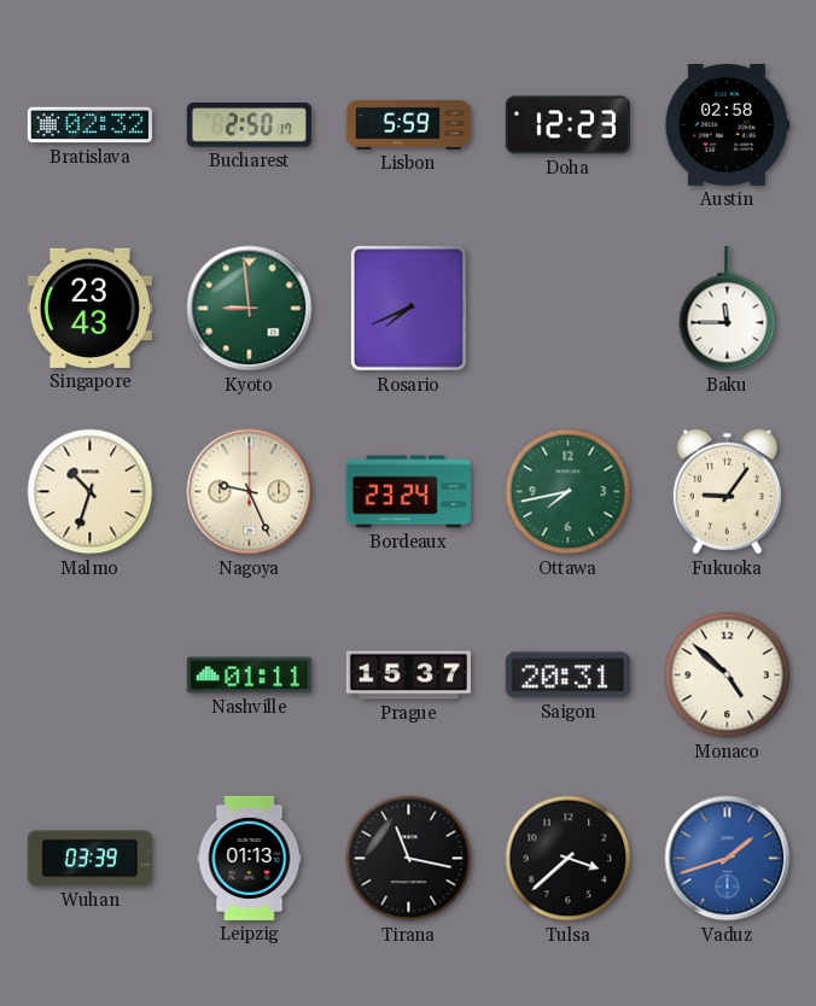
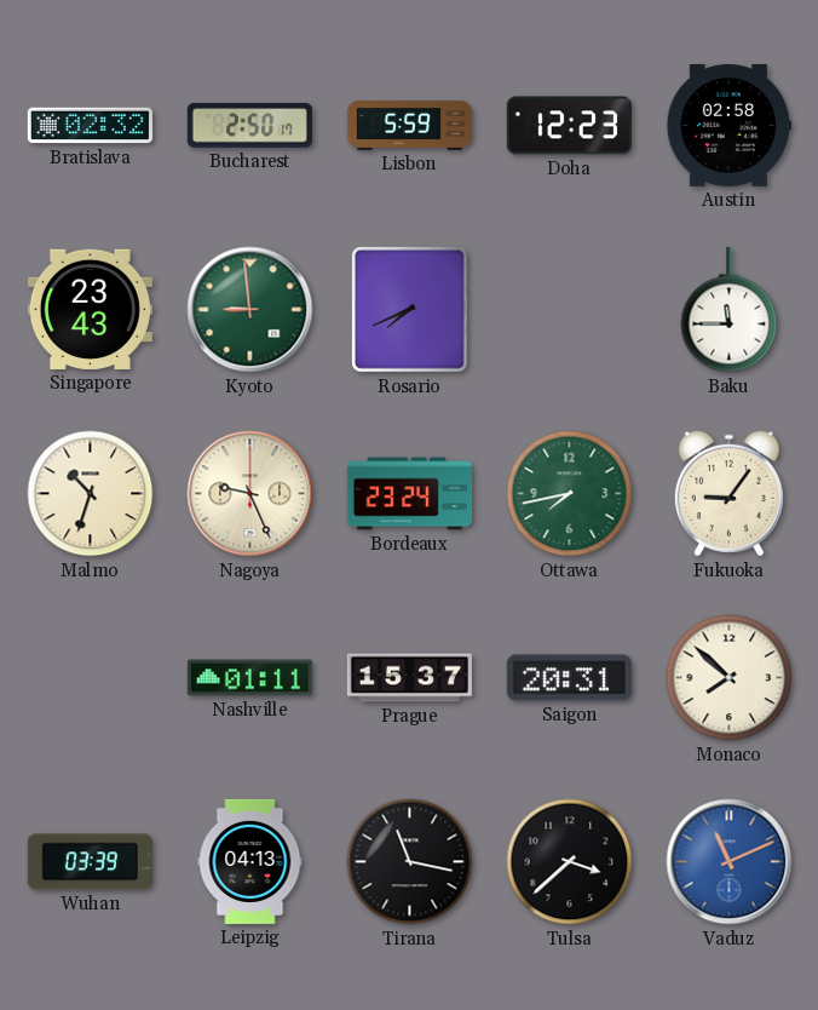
Monaco: 4:52 -> 7:52
Leipzig: 01:13 -> 04:13
Vaduz: 1:42 -> 11:11
